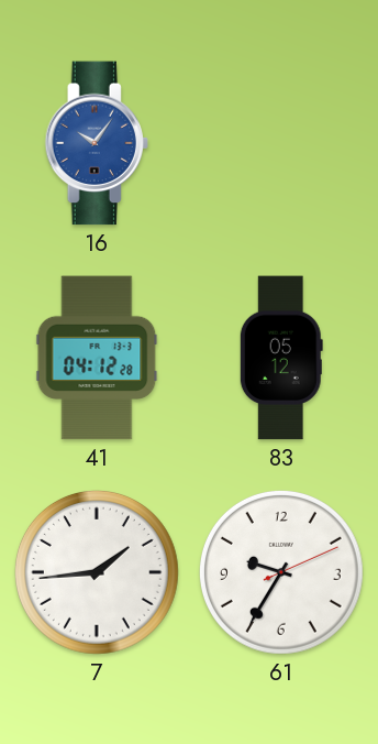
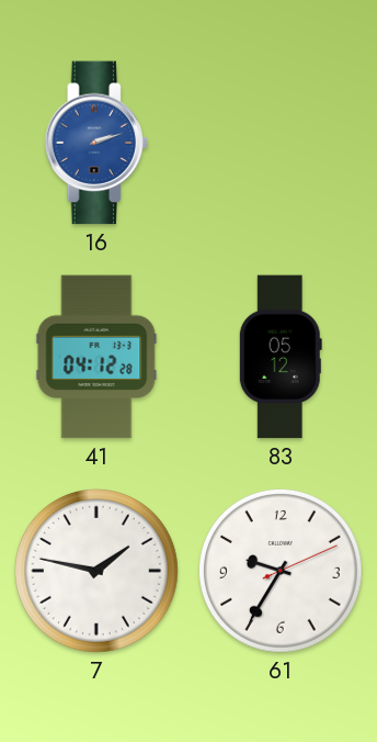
16: 10:06 -> 2:12
7: 1:44 -> 1:47
